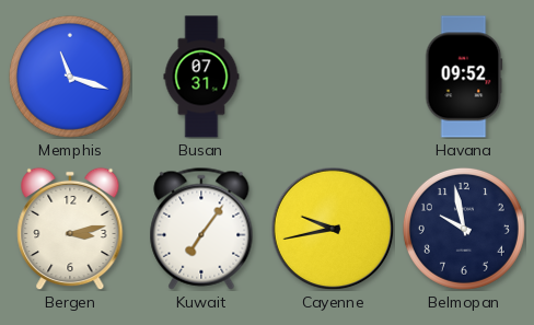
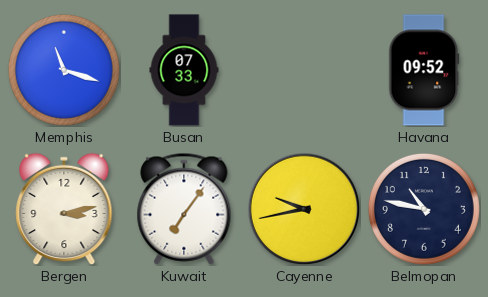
Busan: 07:31 -> 07:33
Belmopan: 9:58 -> 10:47
